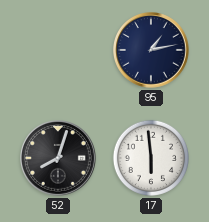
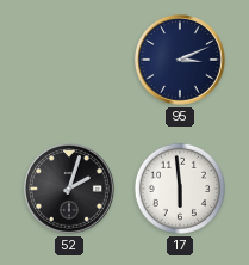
95: 1:13 -> 3:11
52: 8:03 -> 2:03
